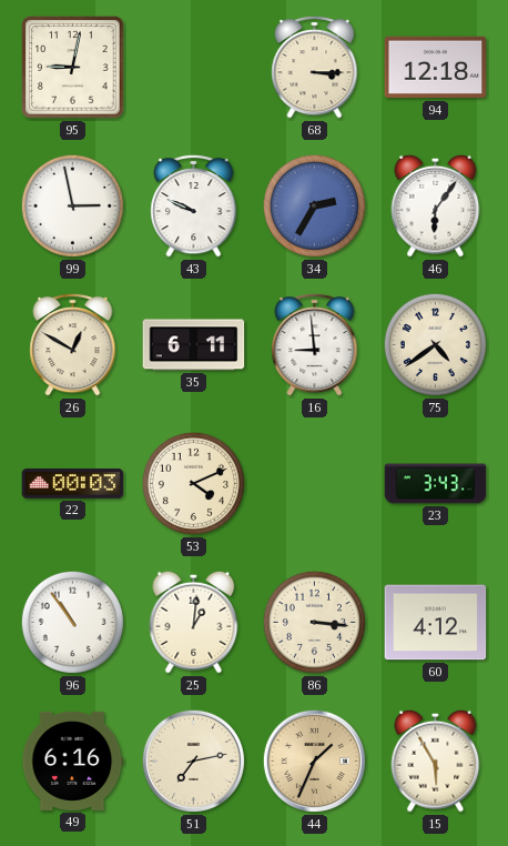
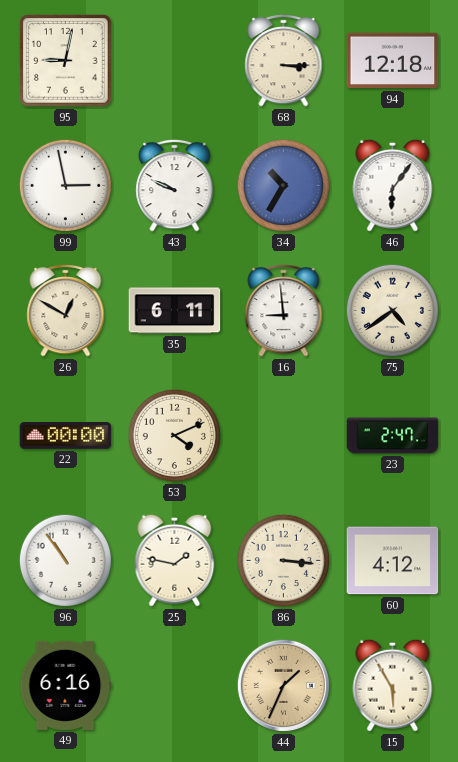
34: 2:35 -> 10:35
22: 00:03 -> 00:00
23: 3:43 -> 2:47
25: 1:01 -> 1:47
51: 7:13 -> none
